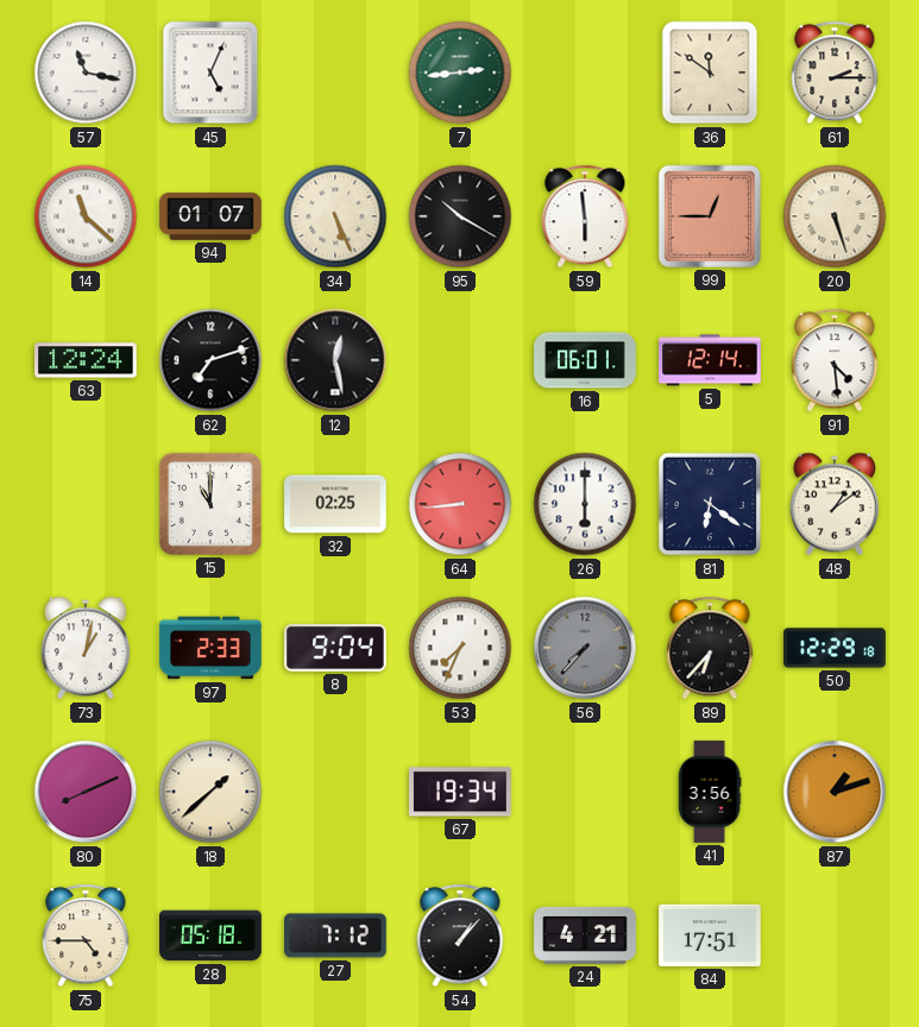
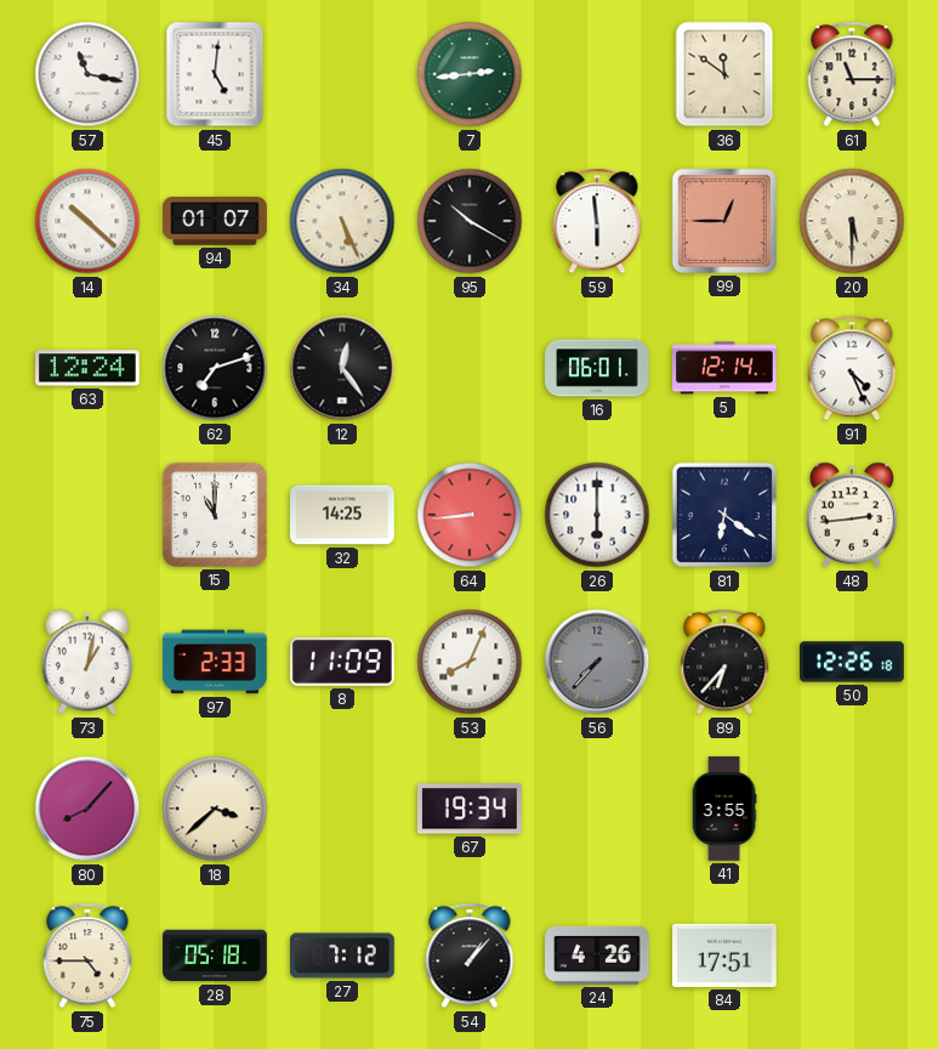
45: 5:04 -> 5:01
61: 2:15 -> 11:15
14: 11:22 -> 10:22
20: 5:27 -> 5:30
12: 12:28 -> 12:24
91: 4:29 -> 4:26
32: 02:25 -> 14:25
48: 1:09 -> 2:44
8: 9:04 -> 11:09
53: 7:34 -> 8:04
50: 12:29 -> 12:26
80: 8:11 -> 8:07
18: 1:38 -> 3:38
41: 3:56 -> 3:55
87: 1:12 -> none
24: 4:21 -> 4:26
